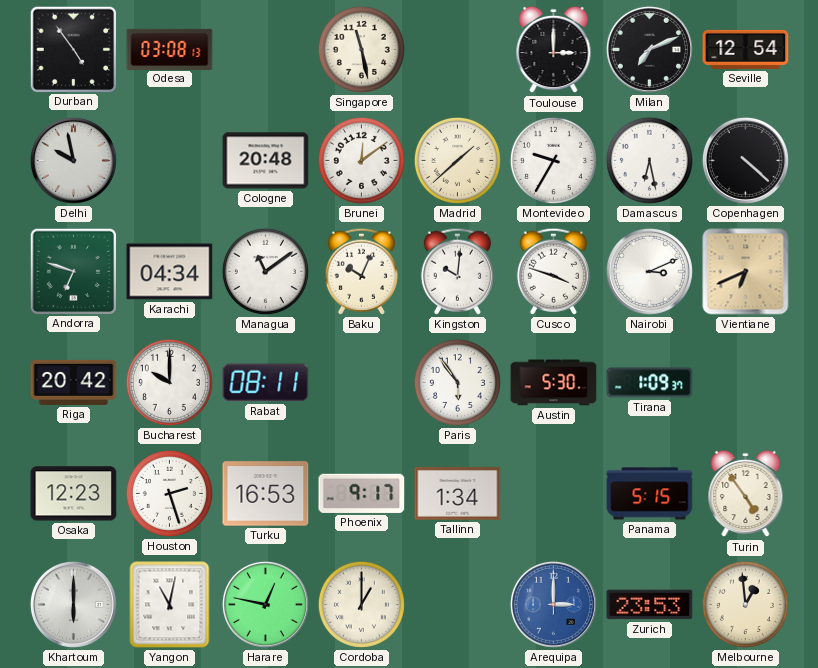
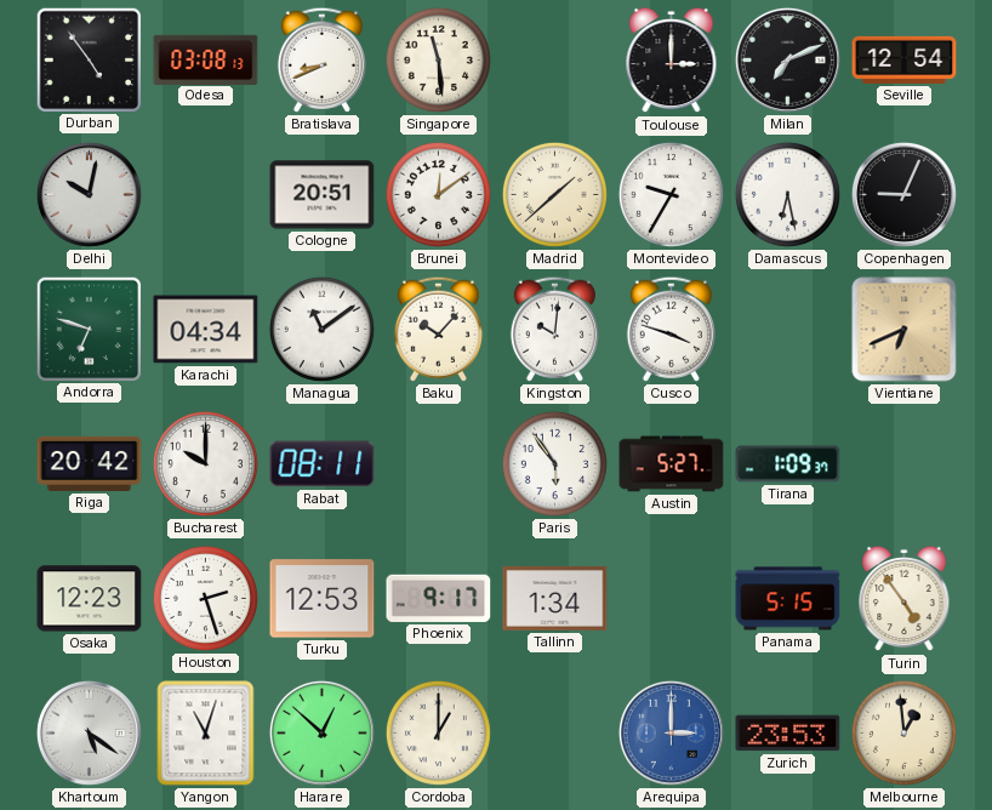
Bratislava: none -> 8:41
Singapore: 11:28 -> 11:29
Delhi: 9:58 -> 10:02
Cologne: 20:48 -> 20:51
Copenhagen: 4:22 -> 9:04
Baku: 10:04 -> 10:07
Nairobi: 3:11 -> none
Austin: 5:30 -> 5:27
Turku: 16:53 -> 12:53
Khartoum: 6:00 -> 5:21
Yangon: 11:02 -> 11:03
Harare: 12:47 -> 12:52
